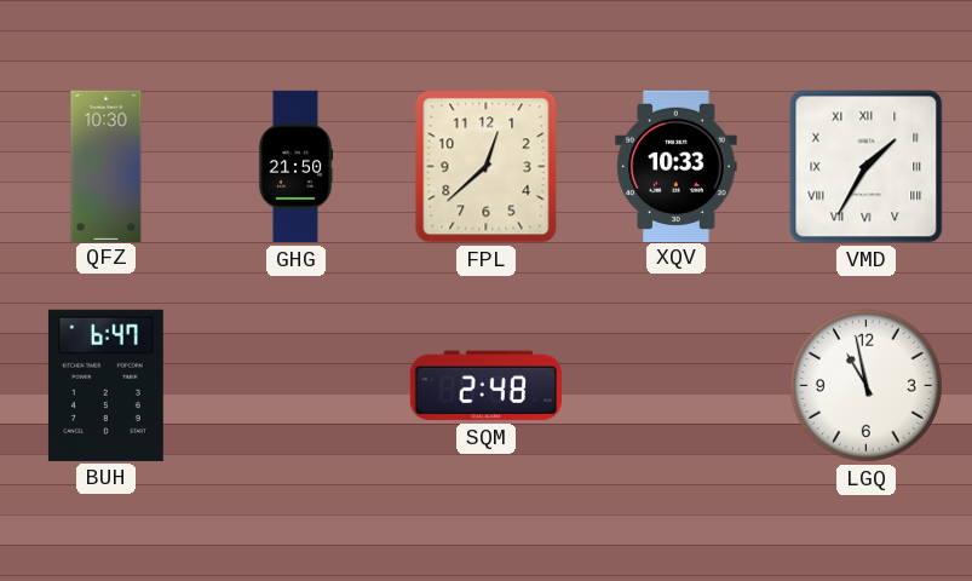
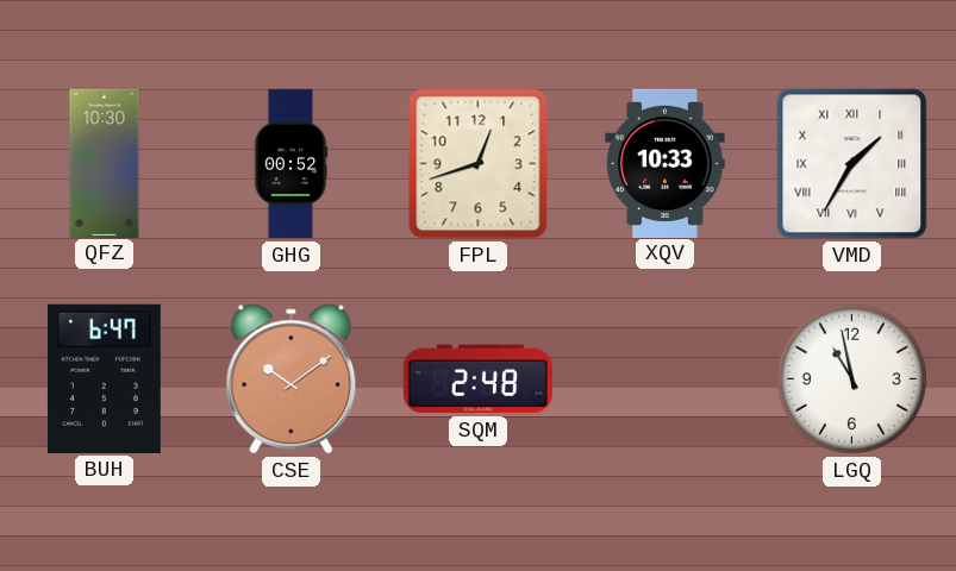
GHG: 21:50 -> 00:52
FPL: 12:38 -> 12:42
CSE: none -> 10:09
